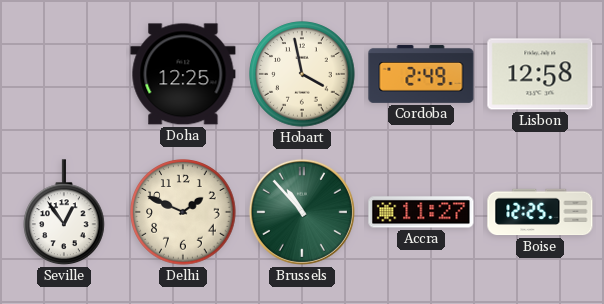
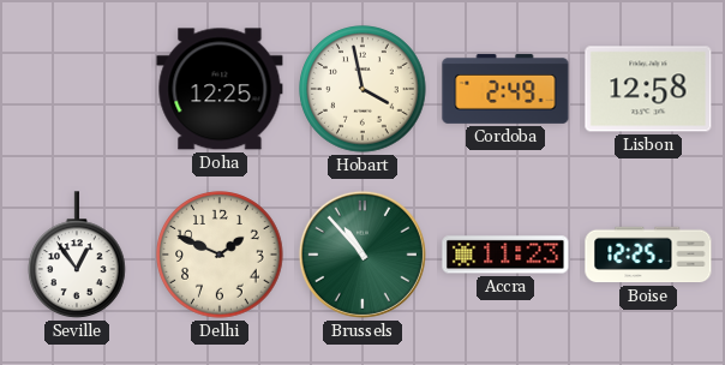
Accra: 11:27 -> 11:23
